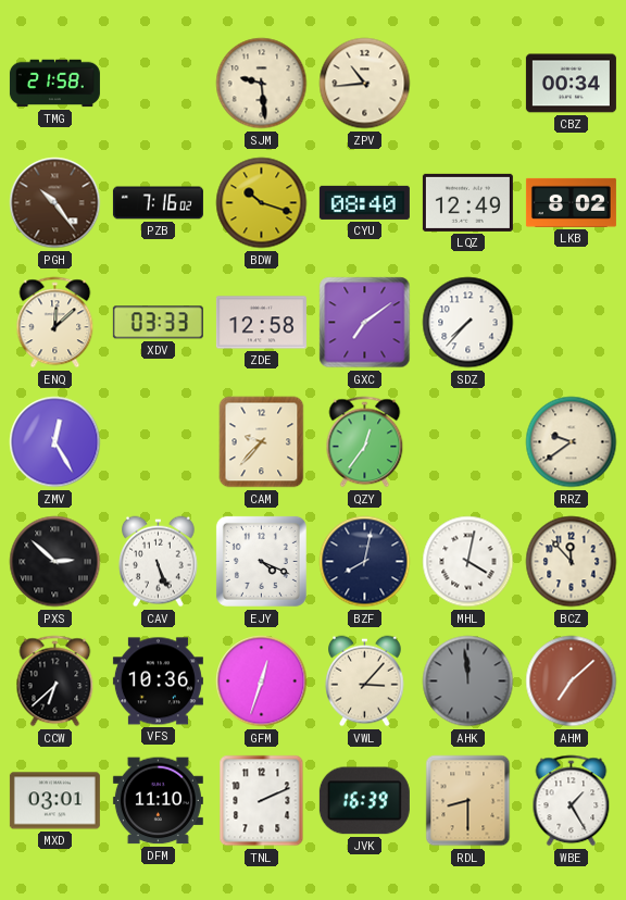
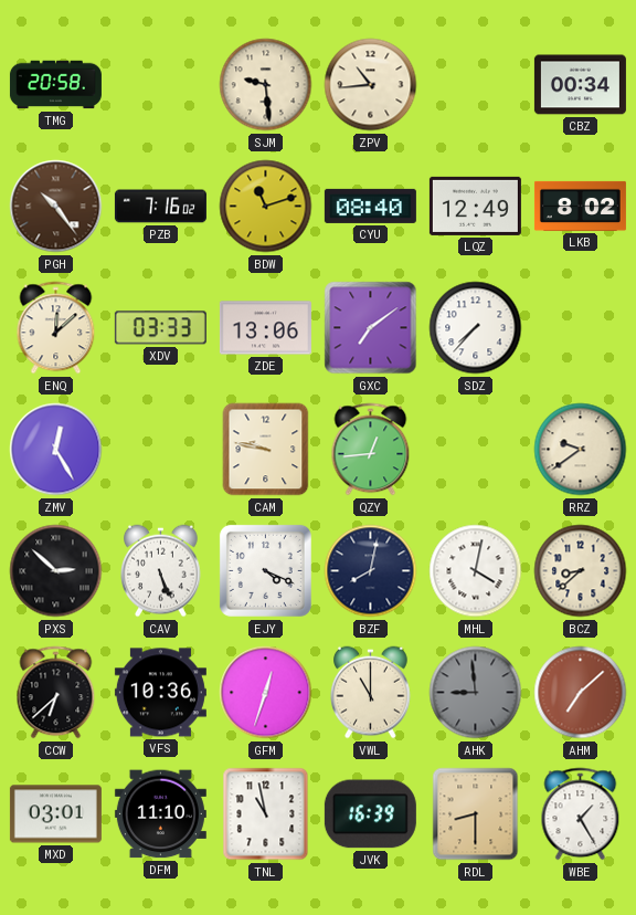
TMG: 21:58 -> 20:58
BDW: 10:18 -> 11:12
ZDE: 12:58 -> 13:06
CAM: 9:37 -> 9:47
QZY: 12:36 -> 12:44
BCZ: 11:53 -> 8:38
VWL: 3:07 -> 11:00
AHK: 11:59 -> 8:59
TNL: 2:11 -> 10:58
